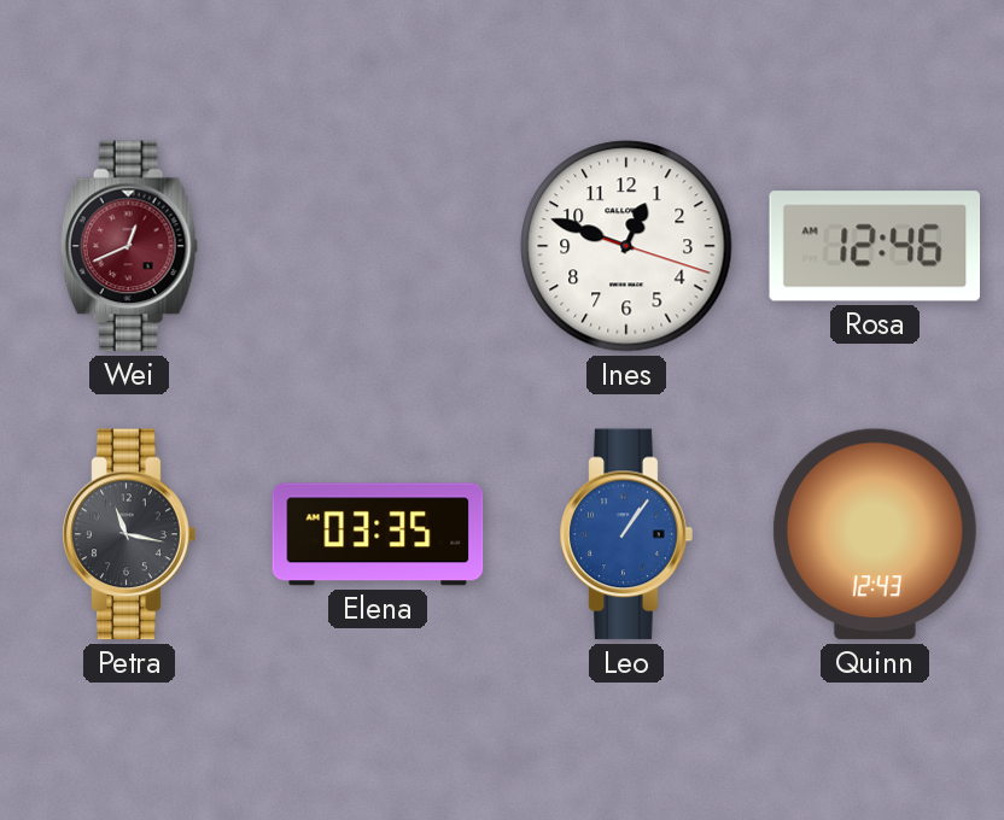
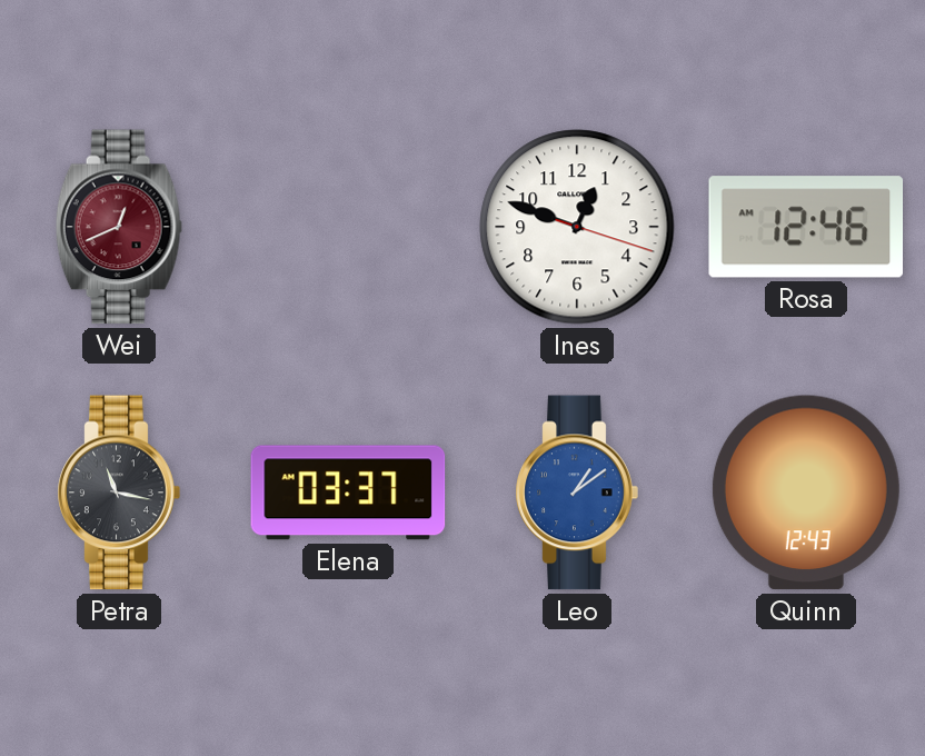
Elena: 03:35 -> 03:37
Leo: 1:06 -> 1:09
